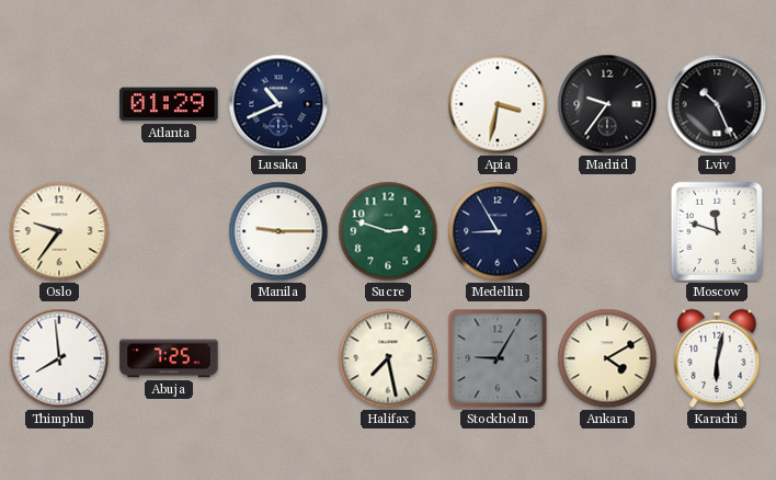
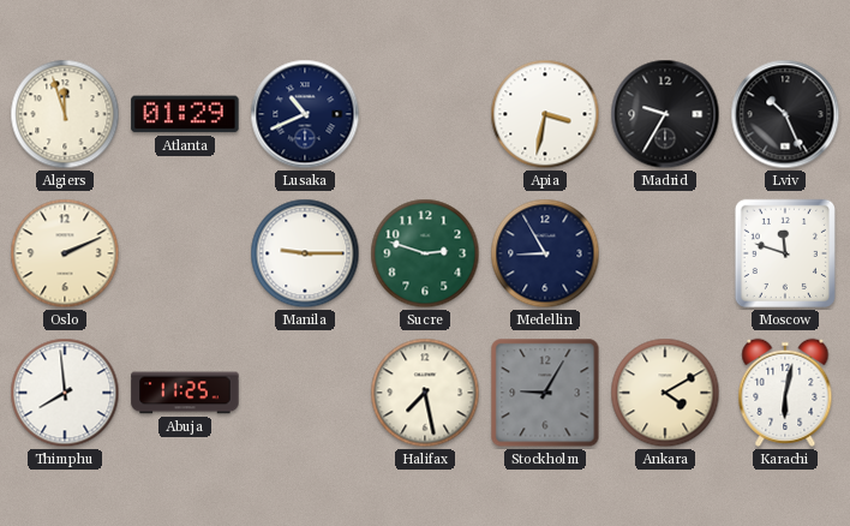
Algiers: none -> 11:57
Madrid: 9:36 -> 9:35
Oslo: 9:36 -> 2:11
Abuja: 7:25 -> 11:25
